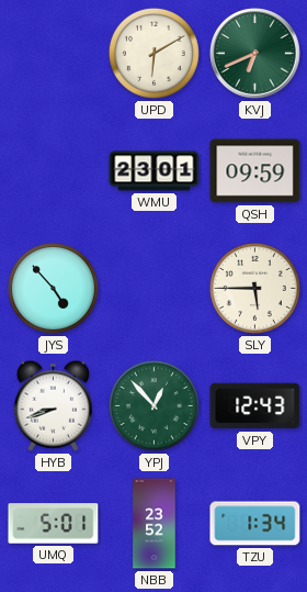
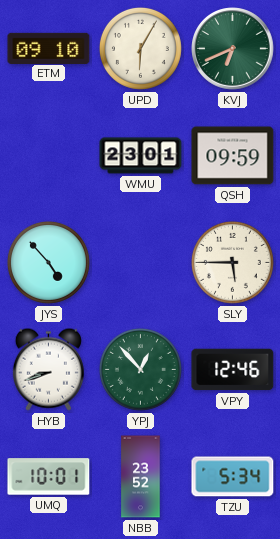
ETM: none -> 09:10
UPD: 6:10 -> 6:05
VPY: 12:43 -> 12:46
UMQ: 5:01 -> 10:01
TZU: 1:34 -> 5:34
